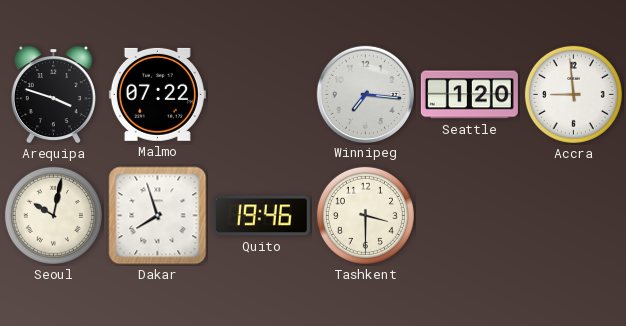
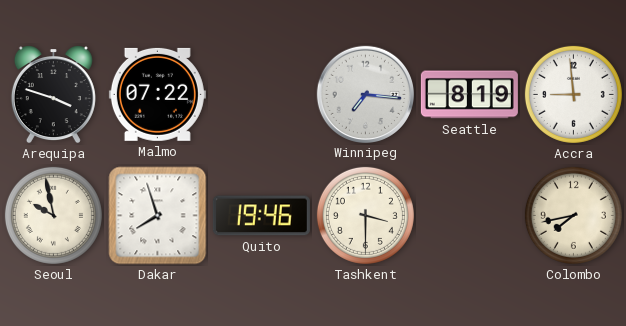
Seattle: 1:20 -> 8:19
Seoul: 10:02 -> 9:58
Colombo: none -> 7:43
